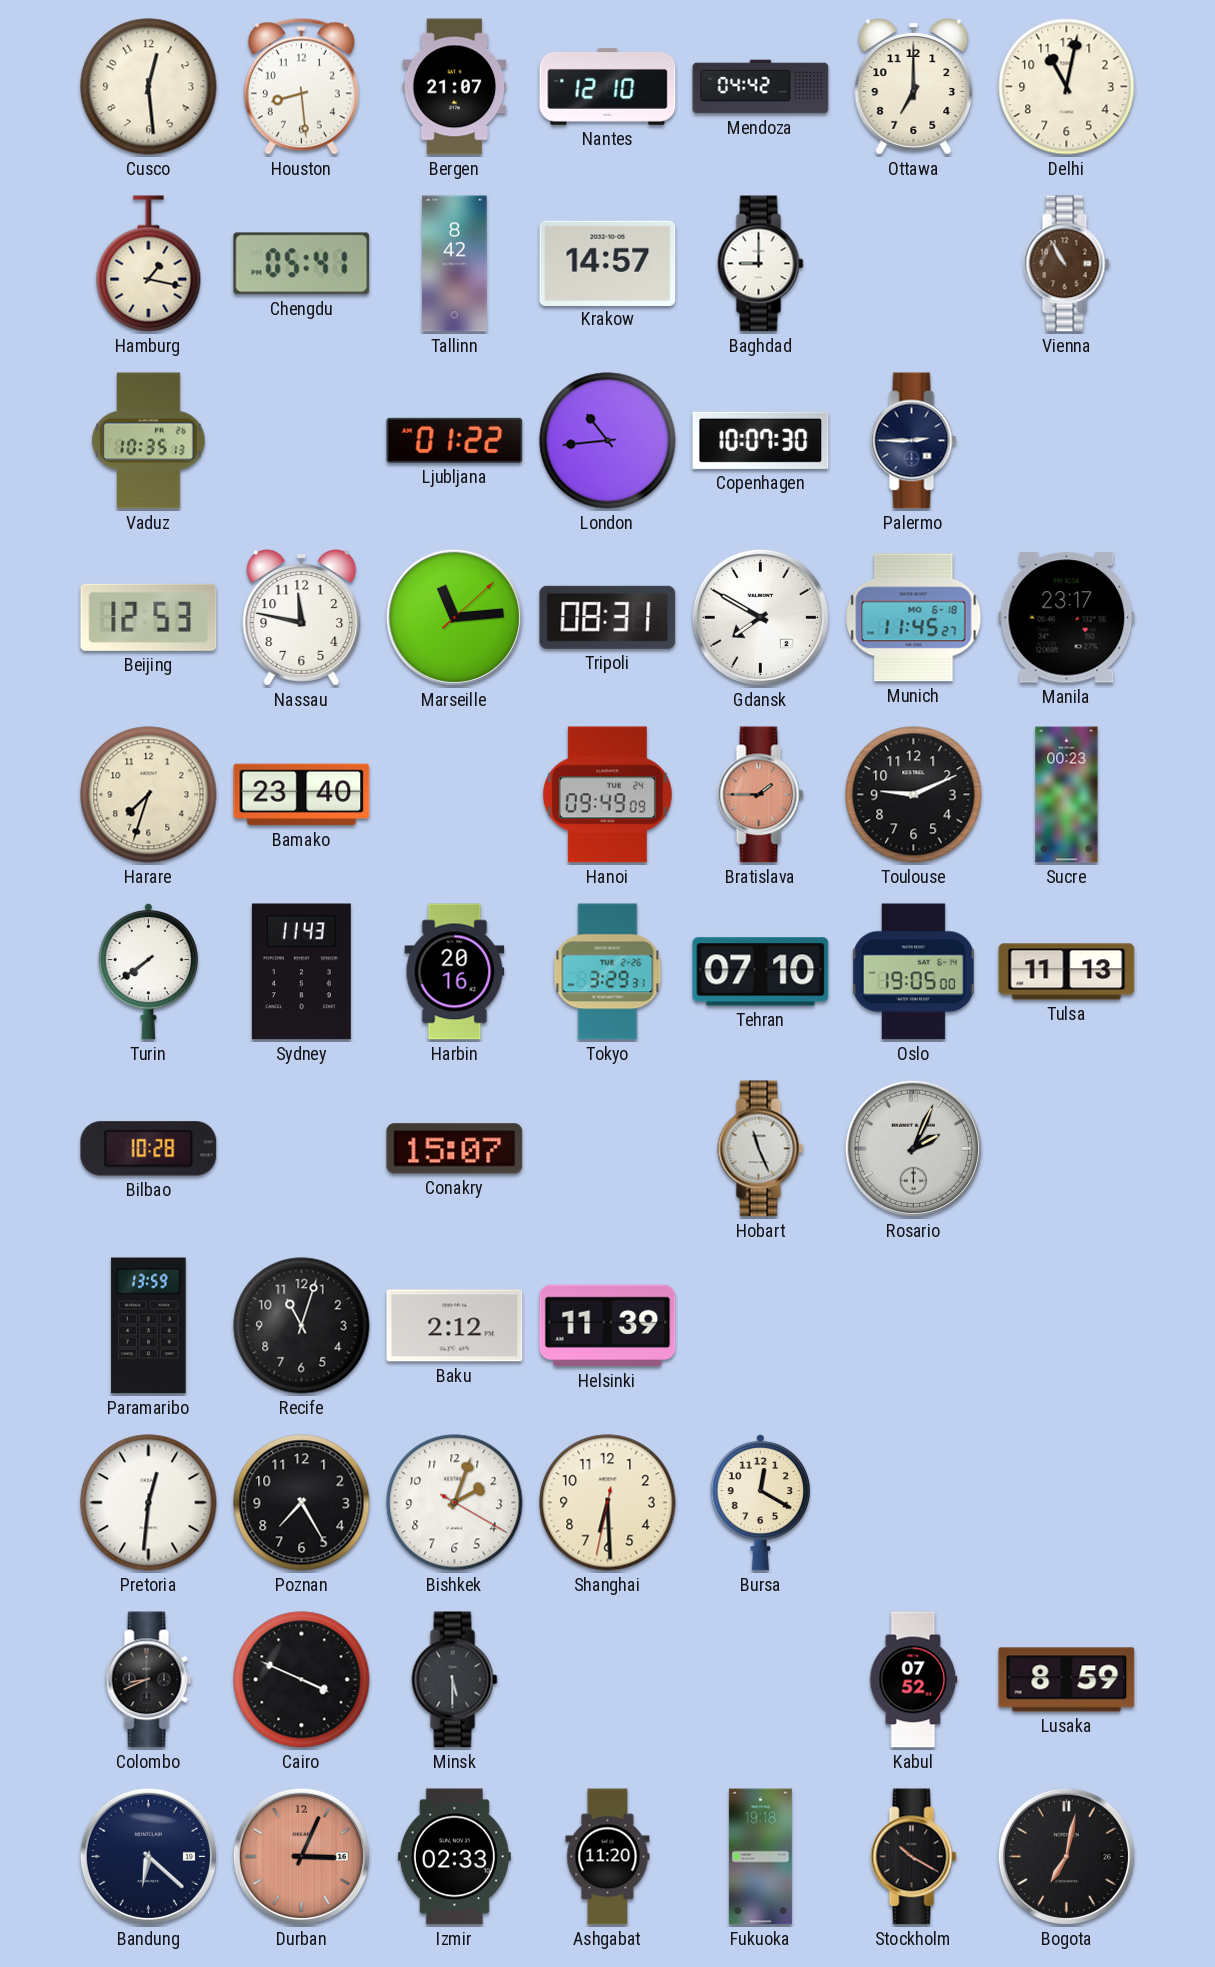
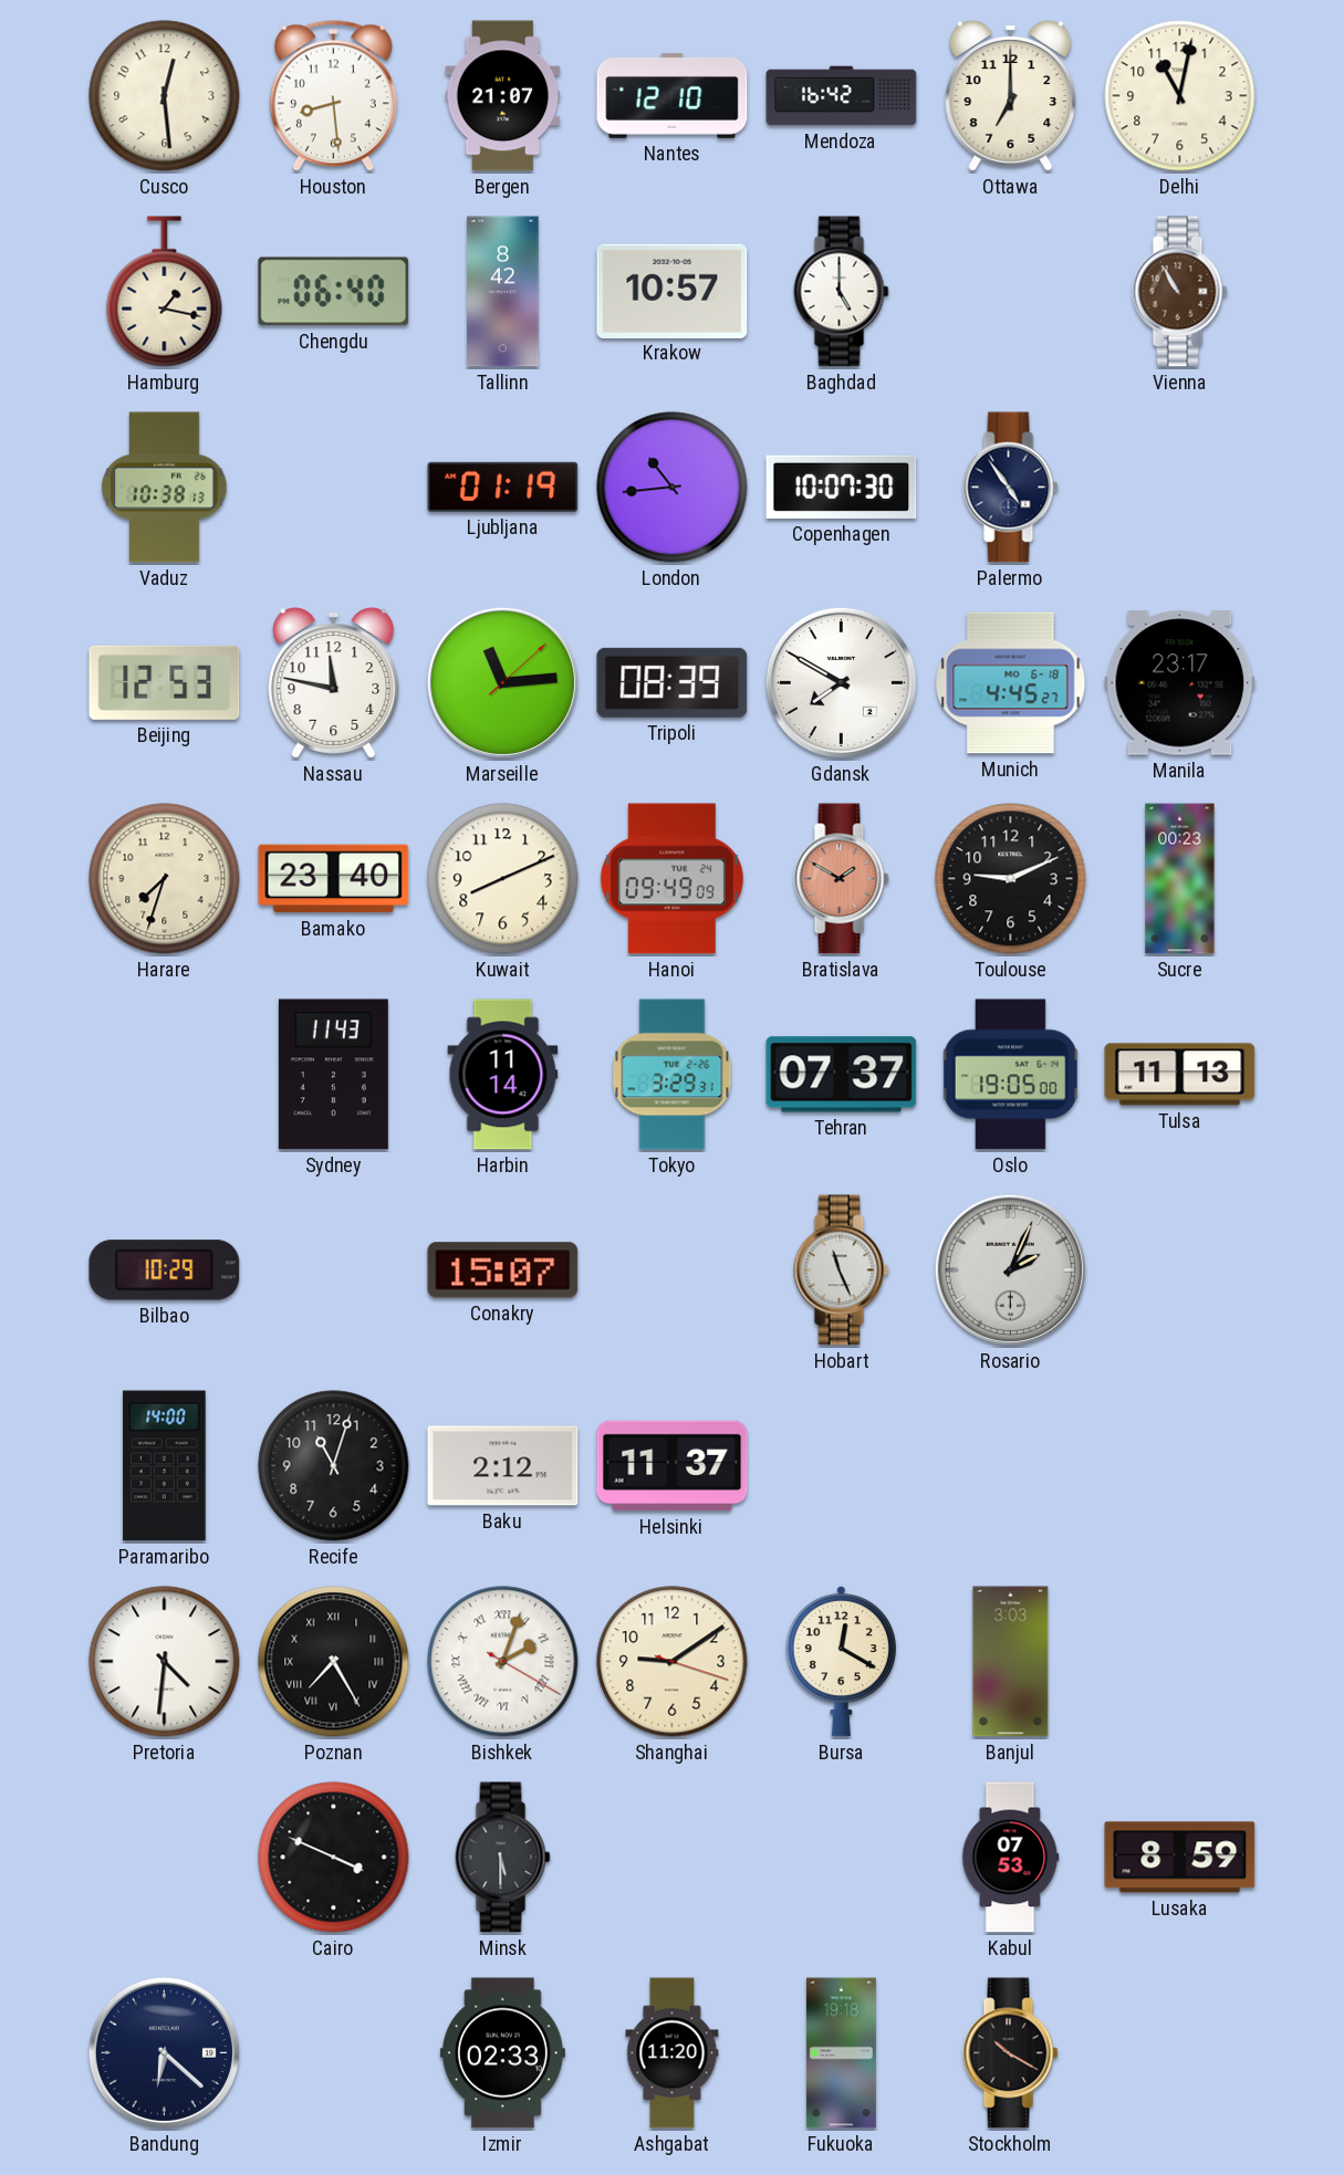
Mendoza: 04:42 -> 16:42
Chengdu: 05:41 -> 06:40
Krakow: 14:57 -> 10:57
Baghdad: 9:00 -> 5:00
Vaduz: 10:35 -> 10:38
Ljubljana: 01:22 -> 01:19
Palermo: 2:45 -> 4:54
Tripoli: 08:31 -> 08:39
Munich: 11:45 -> 4:45
Kuwait: none -> 8:11
Bratislava: 1:45 -> 1:50
Turin: 7:39 -> none
Harbin: 20:16 -> 11:14
Tehran: 07:10 -> 07:37
Bilbao: 10:28 -> 10:29
Paramaribo: 13:59 -> 14:00
Helsinki: 11:39 -> 11:37
Pretoria: 12:31 -> 4:31
Poznan numerals: Arabic -> Roman
Bishkek numerals: Arabic -> Roman
Shanghai: 6:29 -> 9:09
Banjul: none -> 3:03
Colombo: 8:41 -> none
Kabul: 07:52 -> 07:53
Durban: 3:04 -> none
Bogota: 7:02 -> none
